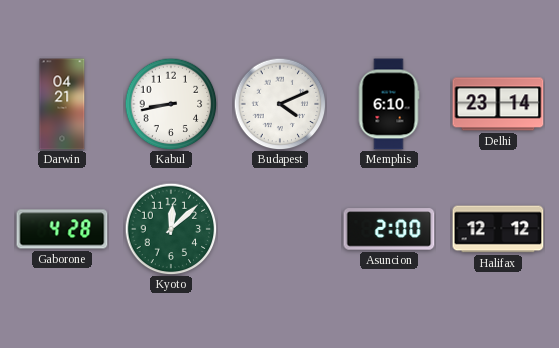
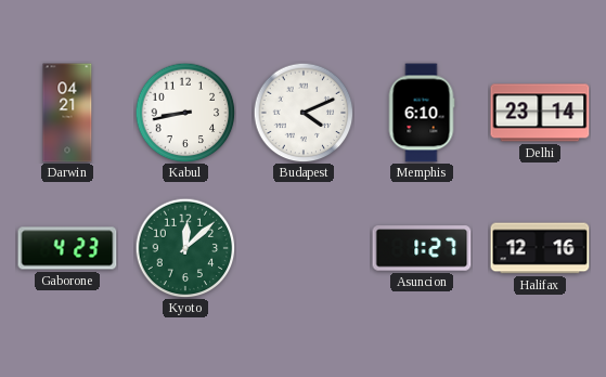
Gaborone: 4:28 -> 4:23
Asuncion: 2:00 -> 1:27
Halifax: 12:12 -> 12:16
